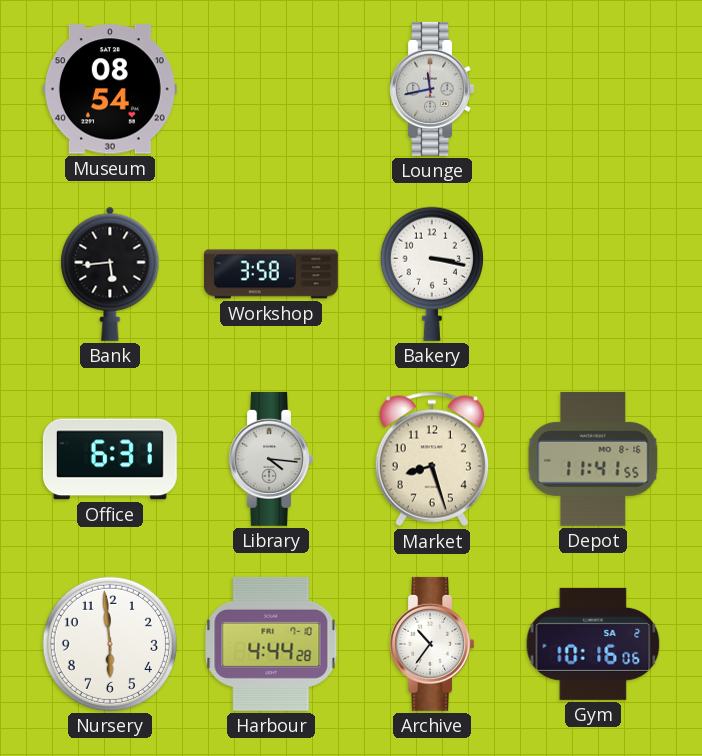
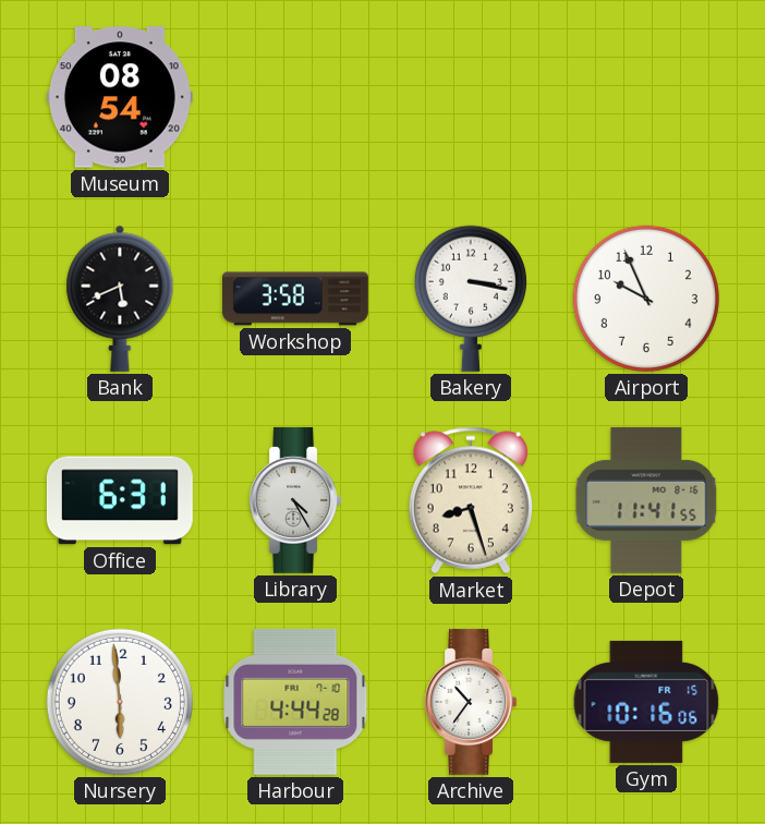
Lounge: 11:43 -> none
Bank: 5:44 -> 5:41
Airport: none -> 9:56
Library: 4:16 -> 4:25
Gym date: SA 2 -> FR 15
